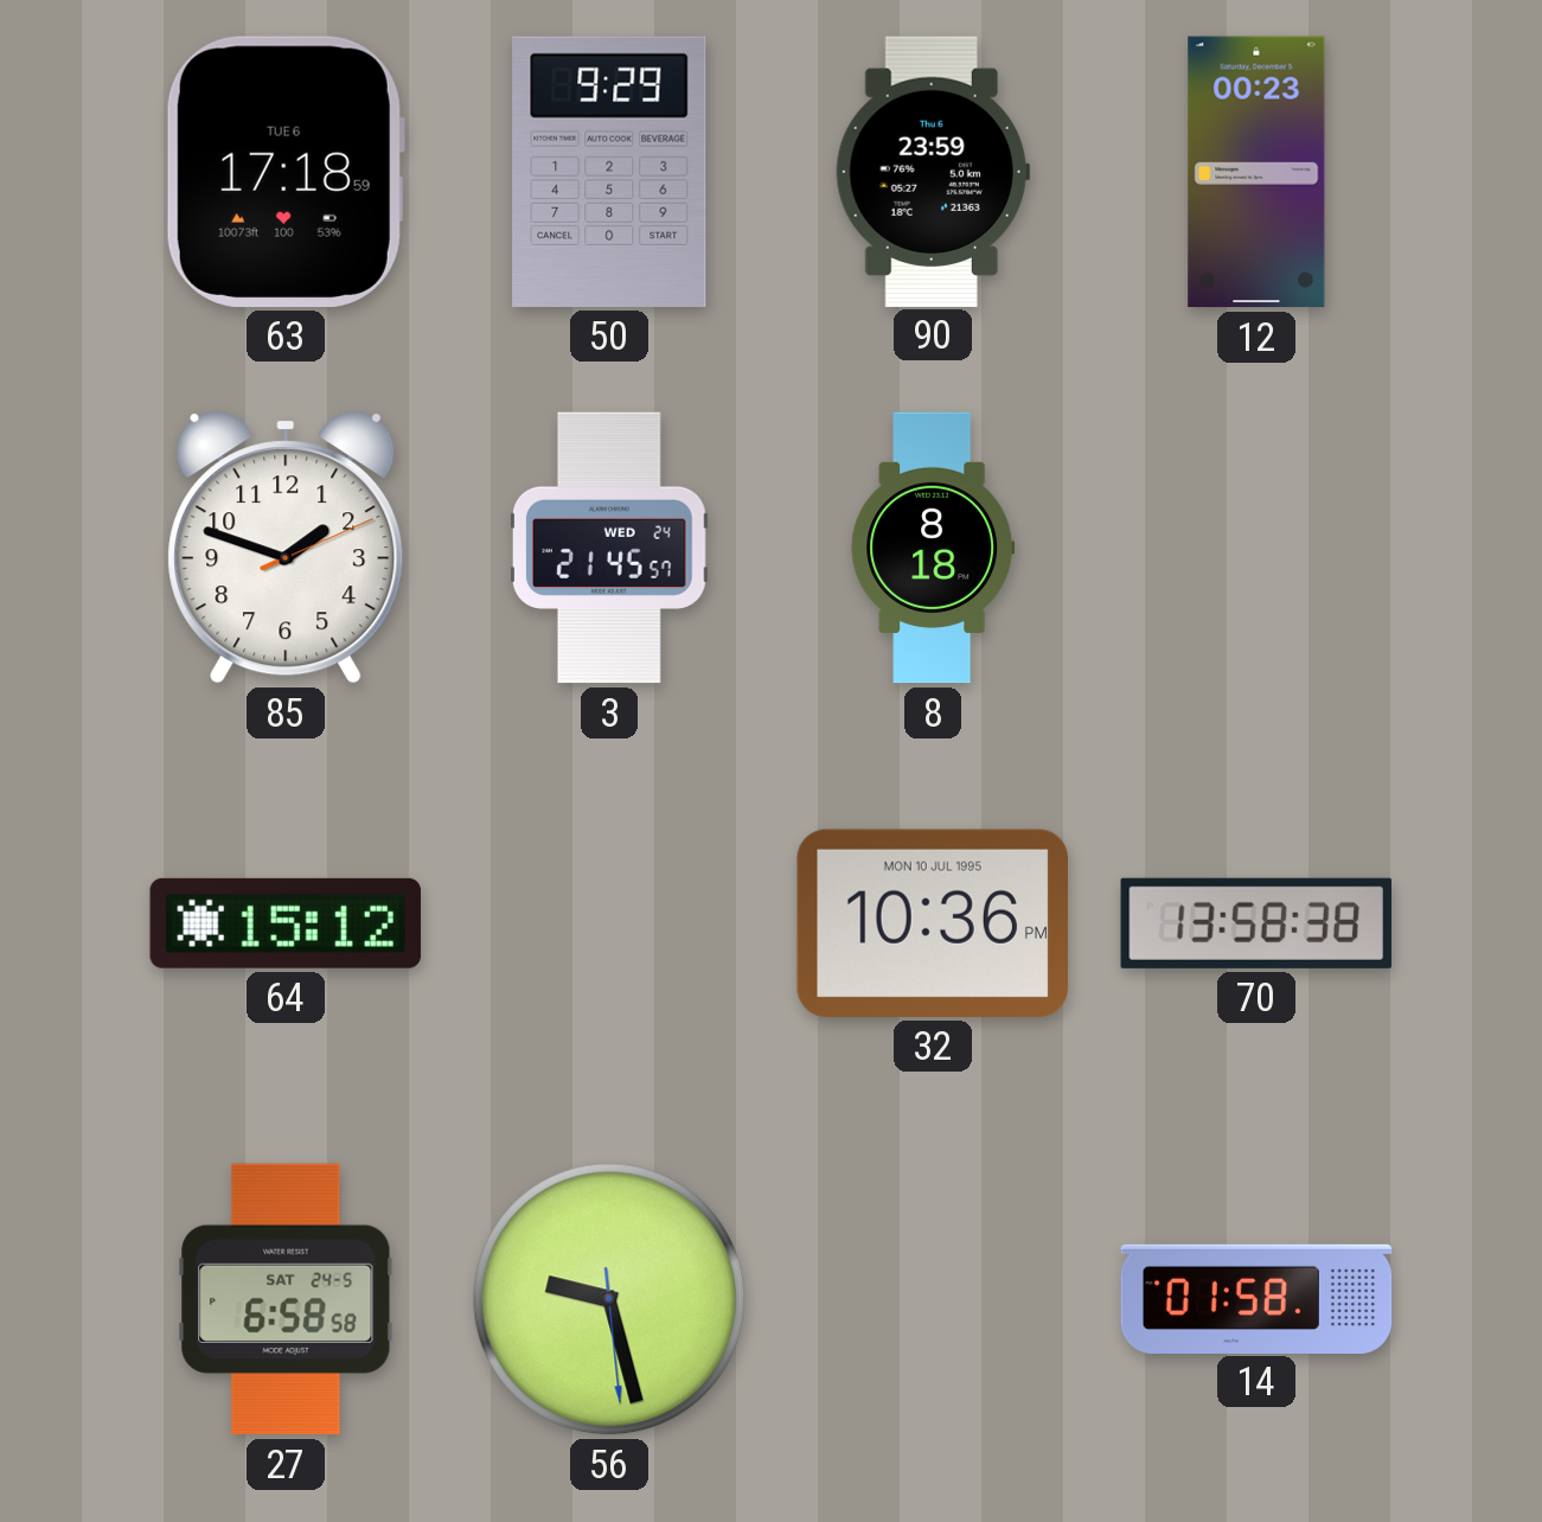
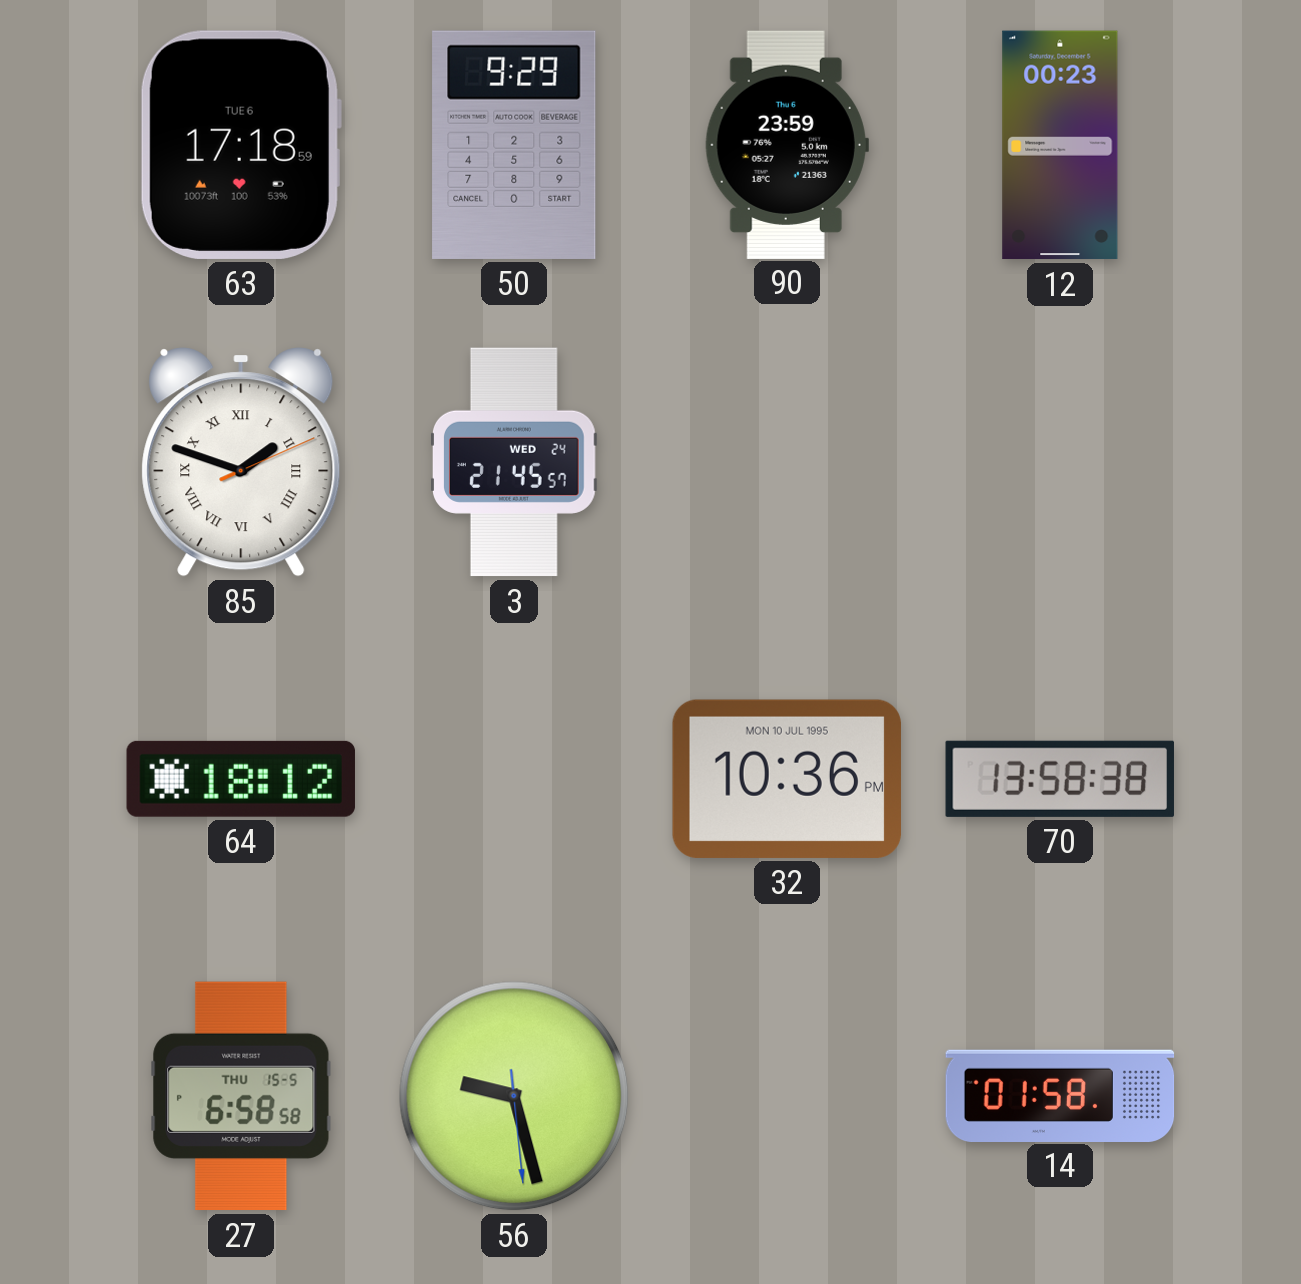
85 numerals: Arabic -> Roman
8: 8:18 -> none
64: 15:12 -> 18:12
27 date: SAT 24-5 -> THU 15-5
